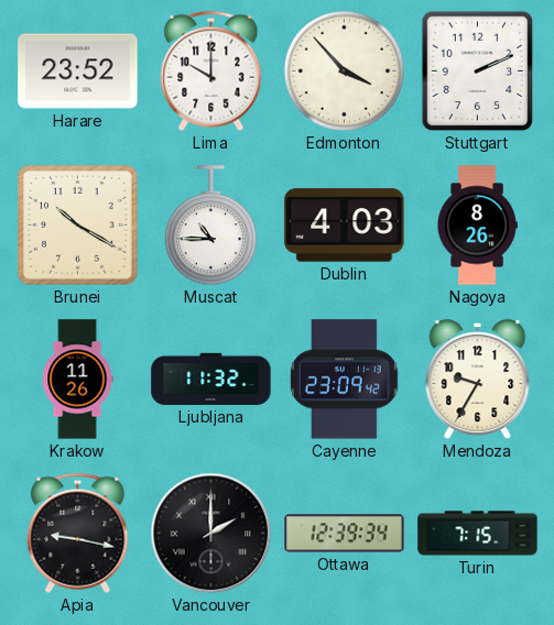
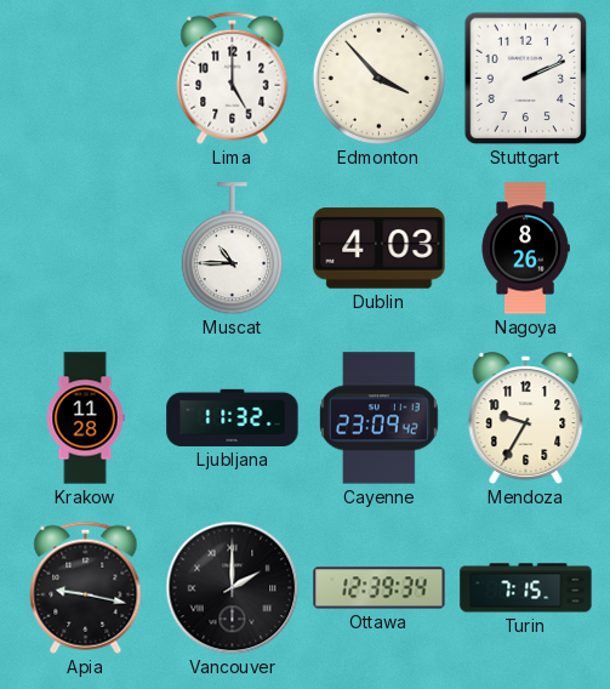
Harare: 23:52 -> none
Lima: 10:00 -> 5:00
Brunei: 10:20 -> none
Krakow: 11:26 -> 11:28
